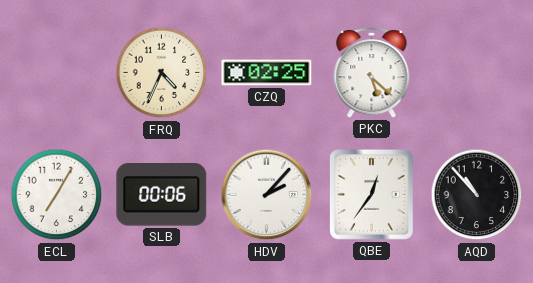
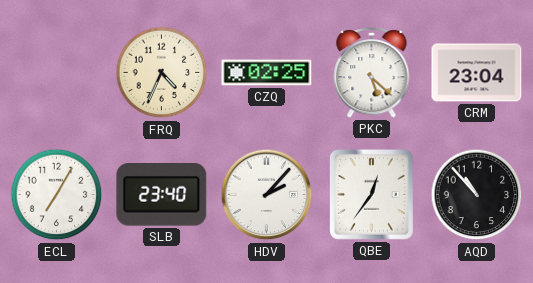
CRM: none -> 23:04
SLB: 00:06 -> 23:40
